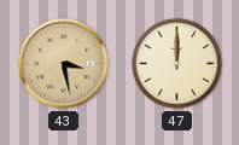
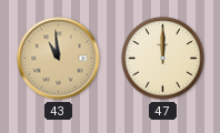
43: 3:28 -> 10:59
